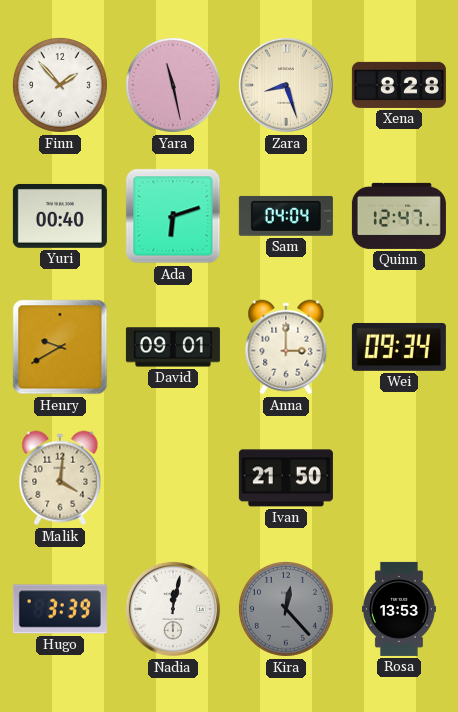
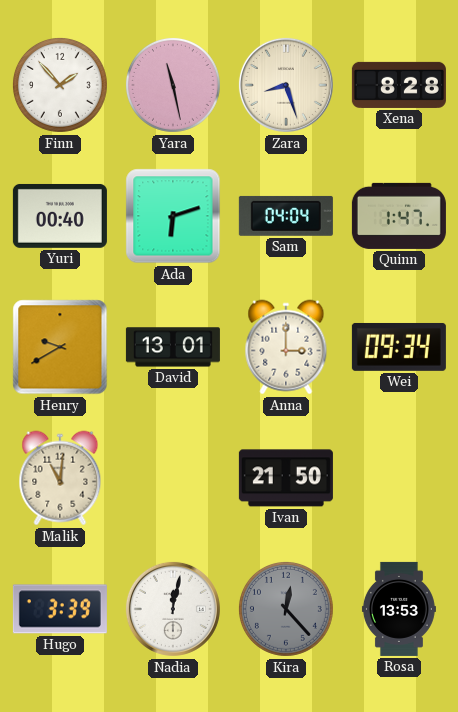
Quinn: 12:47 -> 1:47
David: 09:01 -> 13:01
Malik: 4:01 -> 11:01
